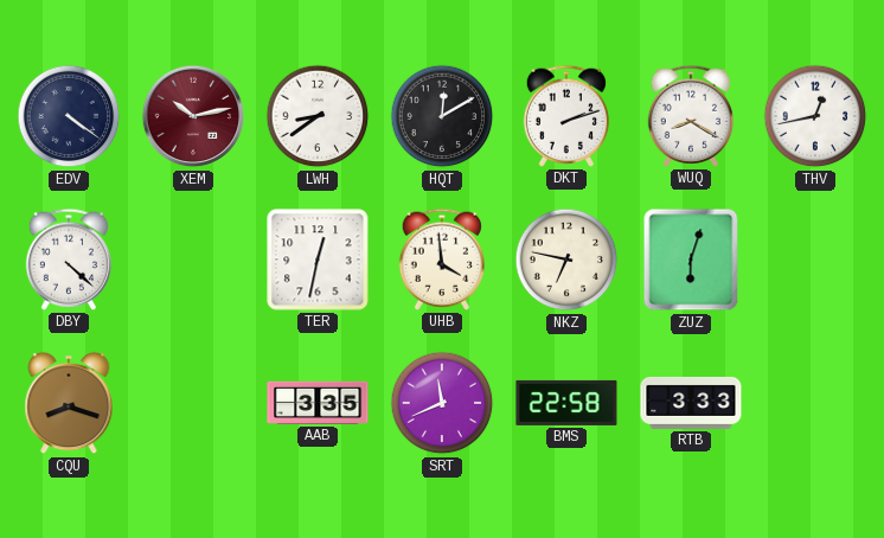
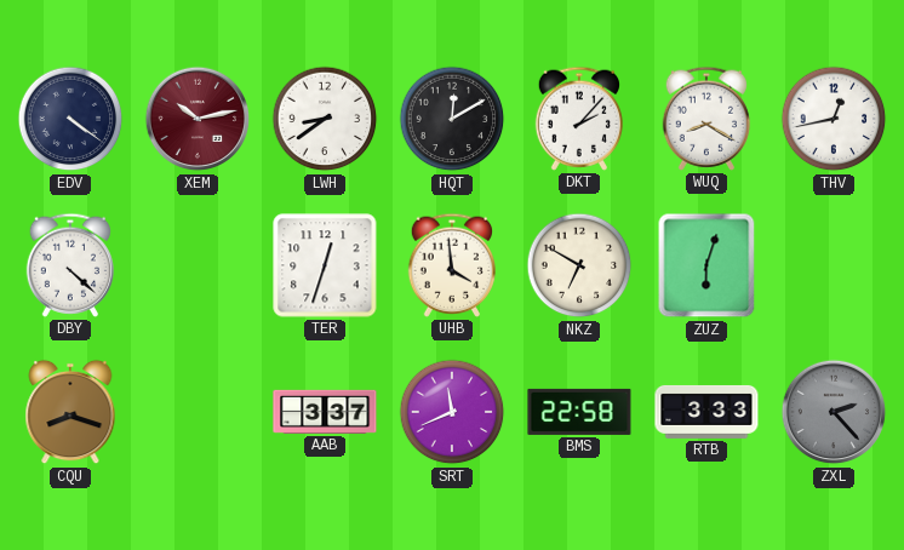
DKT: 2:12 -> 2:07
TER: 12:32 -> 12:33
NKZ: 6:47 -> 6:50
AAB: 3:35 -> 3:37
ZXL: none -> 2:23
